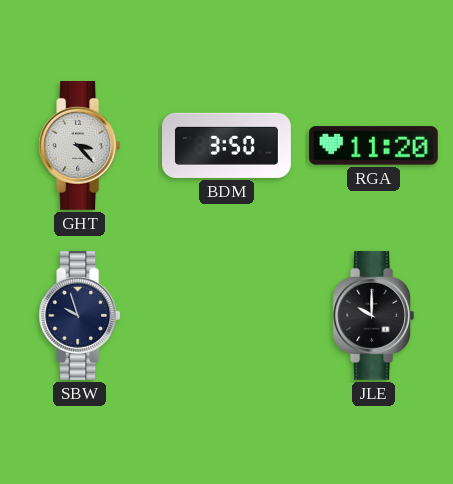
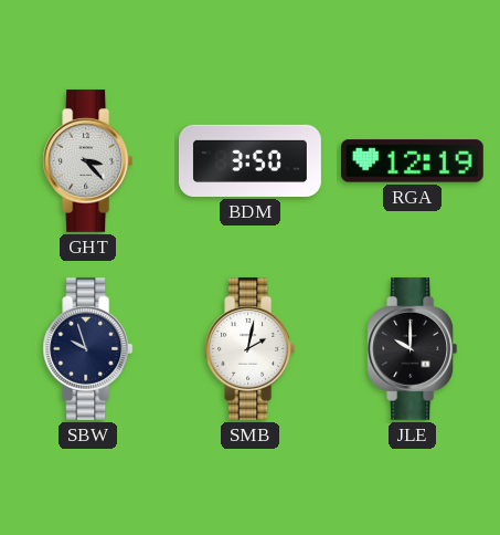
RGA: 11:20 -> 12:19
SMB: none -> 2:02
